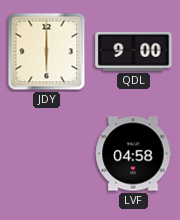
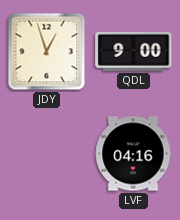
JDY: 6:00 -> 12:57
LVF: 04:58 -> 04:16
